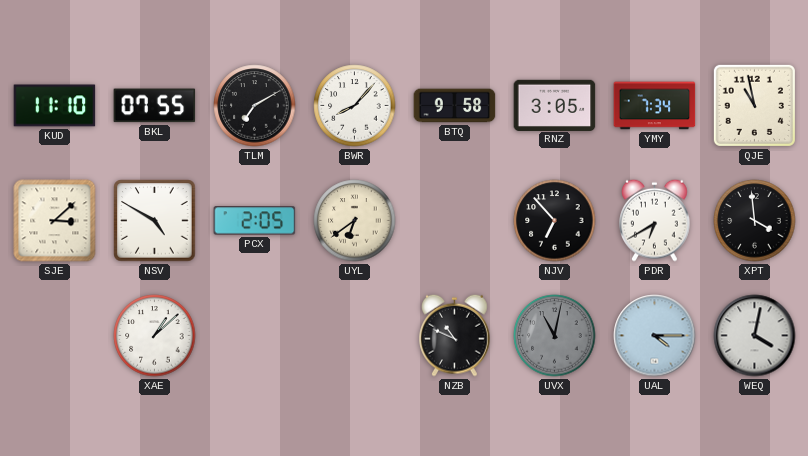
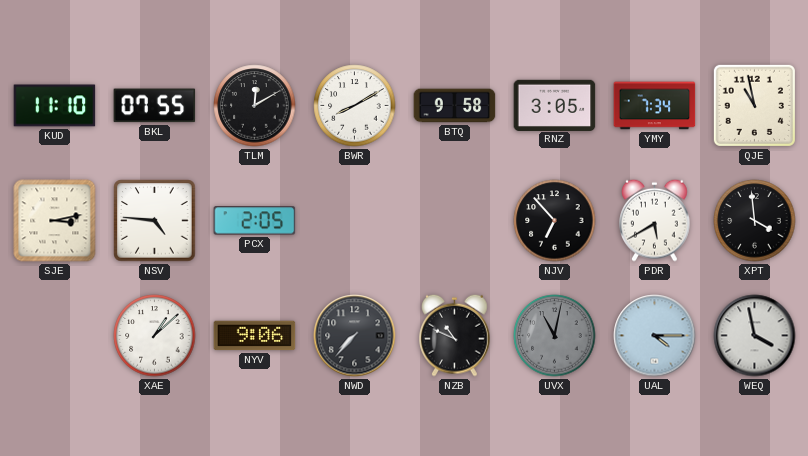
TLM: 7:10 -> 12:10
BWR: 8:07 -> 8:10
SJE: 3:08 -> 3:13
NSV: 4:50 -> 4:46
UYL: 6:39 -> none
PDR: 6:40 -> 5:40
NYV: none -> 9:06
NWD: none -> 7:37
WEQ: 4:02 -> 3:58
